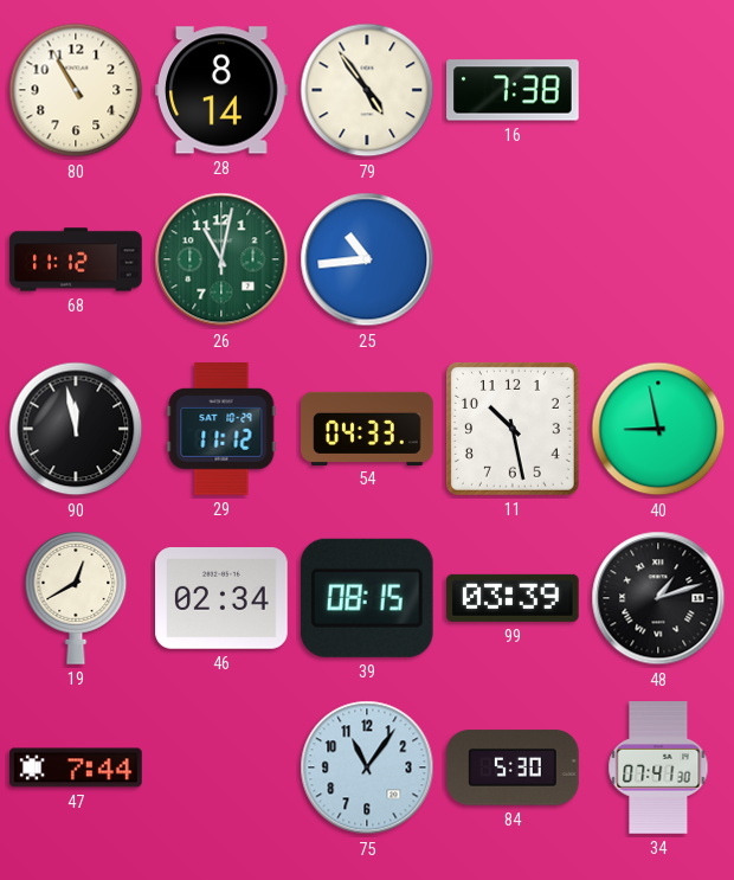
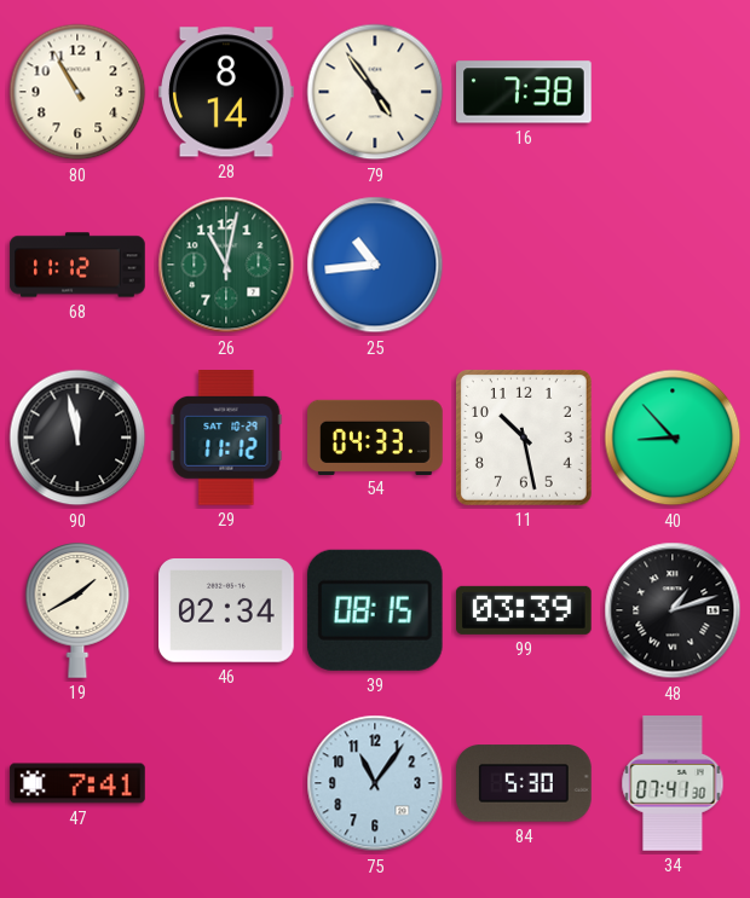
40: 8:58 -> 8:53
19: 12:40 -> 1:40
47: 7:44 -> 7:41
